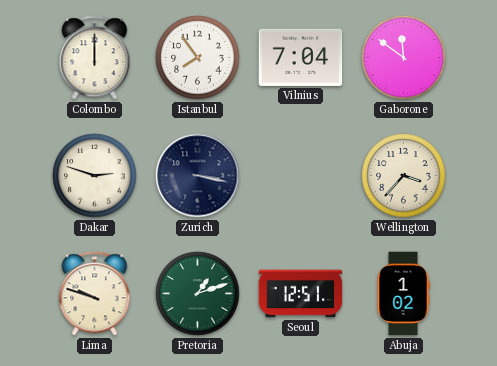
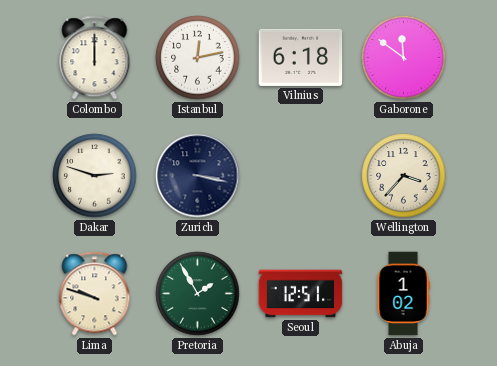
Istanbul: 7:54 -> 12:13
Vilnius: 7:04 -> 6:18
Pretoria: 1:12 -> 1:55
